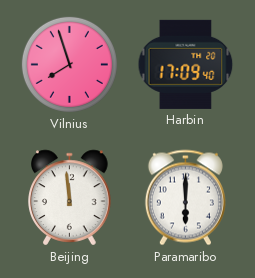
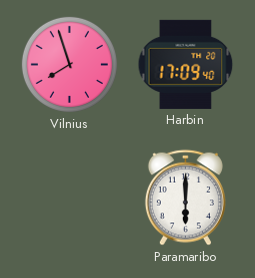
Beijing: 11:59 -> none
